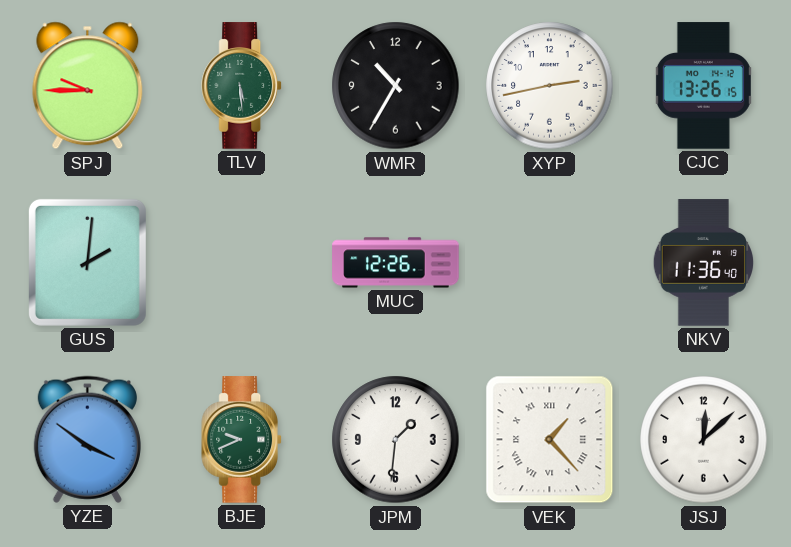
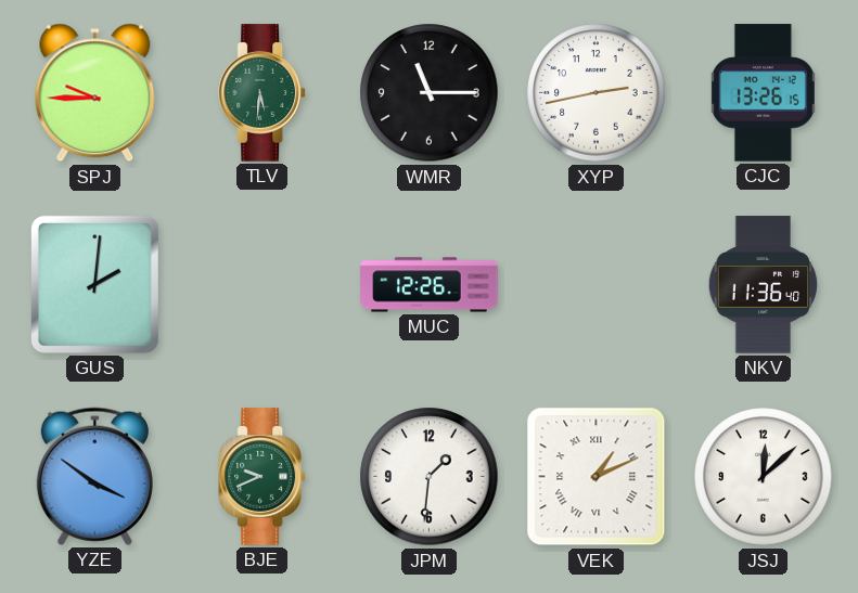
TLV: 5:29 -> 5:31
WMR: 10:35 -> 11:15
VEK: 1:23 -> 1:11
